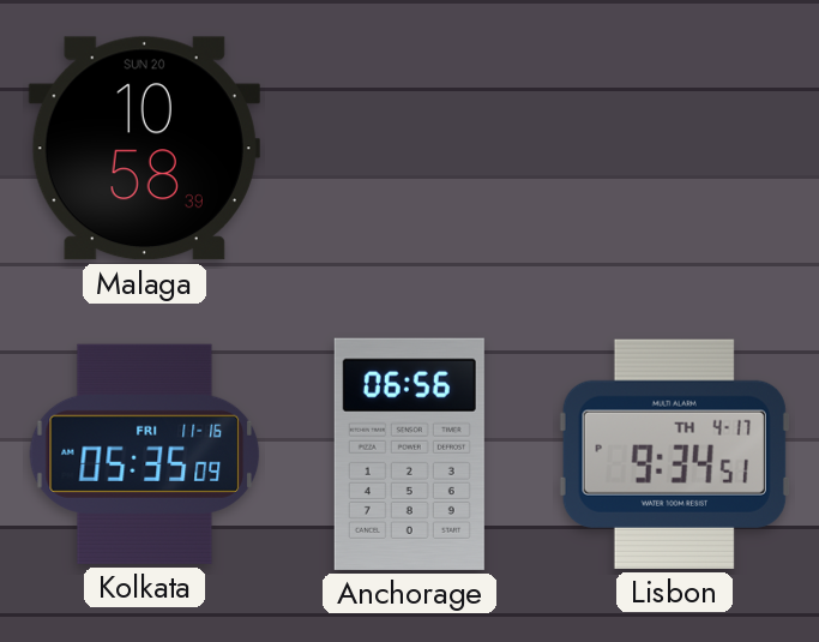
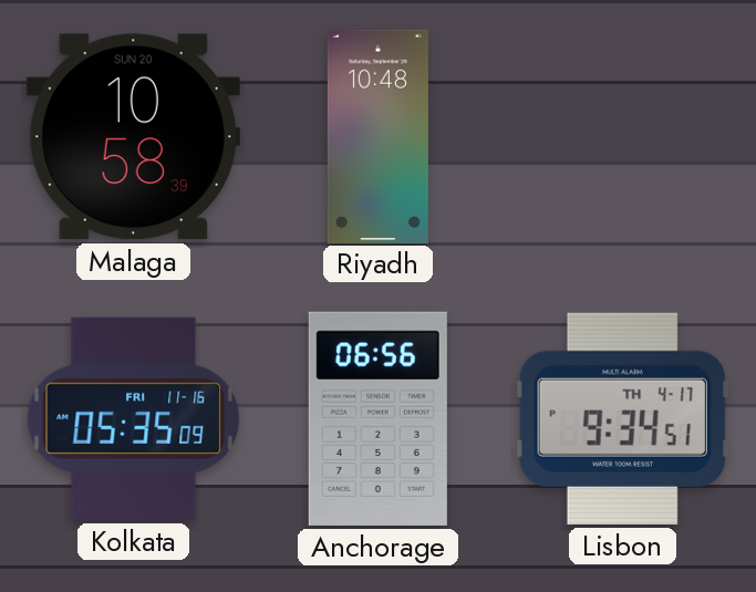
Riyadh: none -> 10:48
